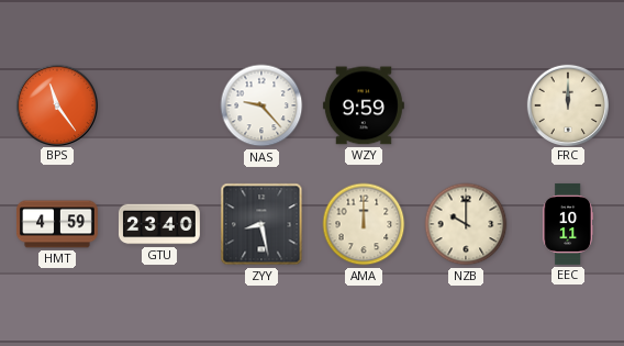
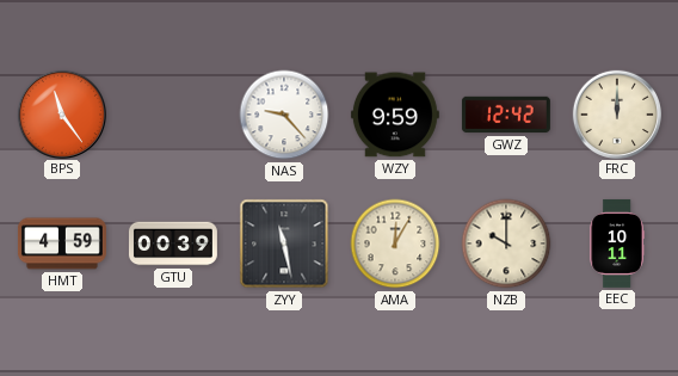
GWZ: none -> 12:42
GTU: 23:40 -> 00:39
ZYY: 8:28 -> 11:28
AMA: 12:00 -> 12:05
